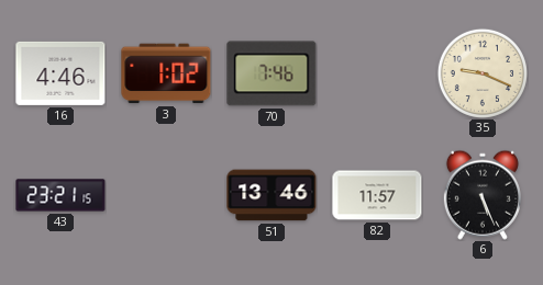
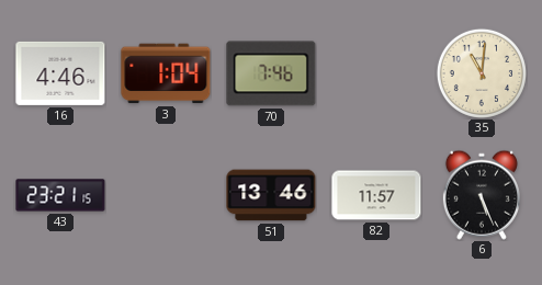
3: 1:02 -> 1:04
35: 9:19 -> 11:01
